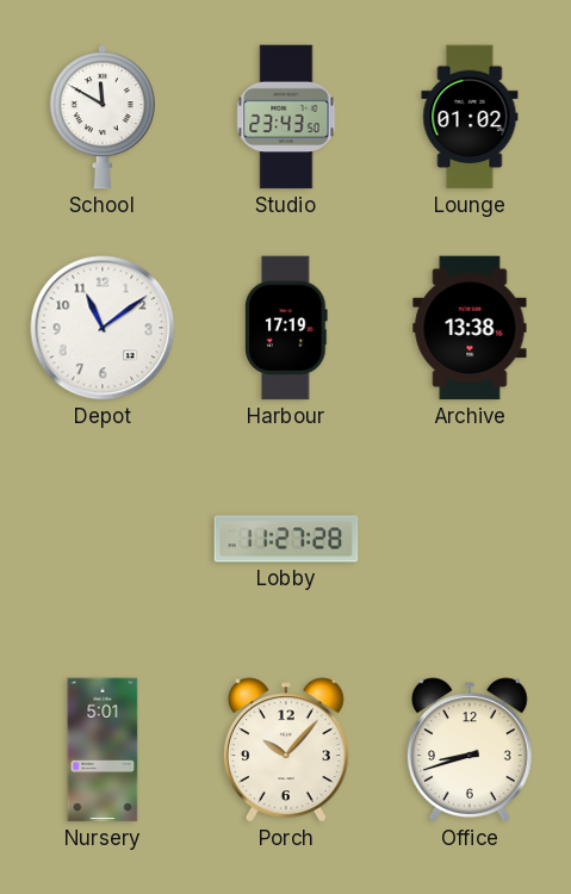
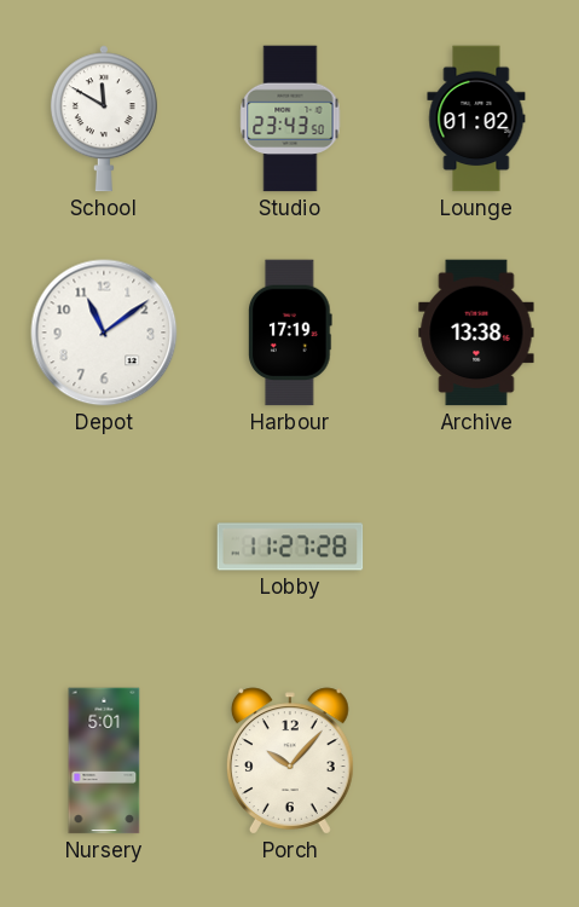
Office: 8:42 -> none
